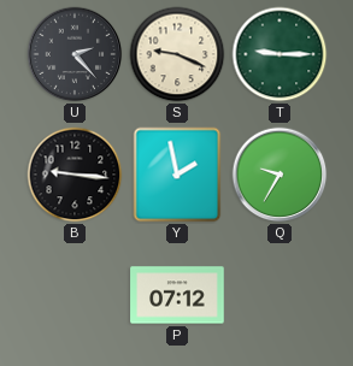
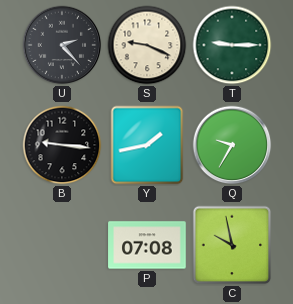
Y: 1:58 -> 1:43
P: 07:12 -> 07:08
C: none -> 9:58
